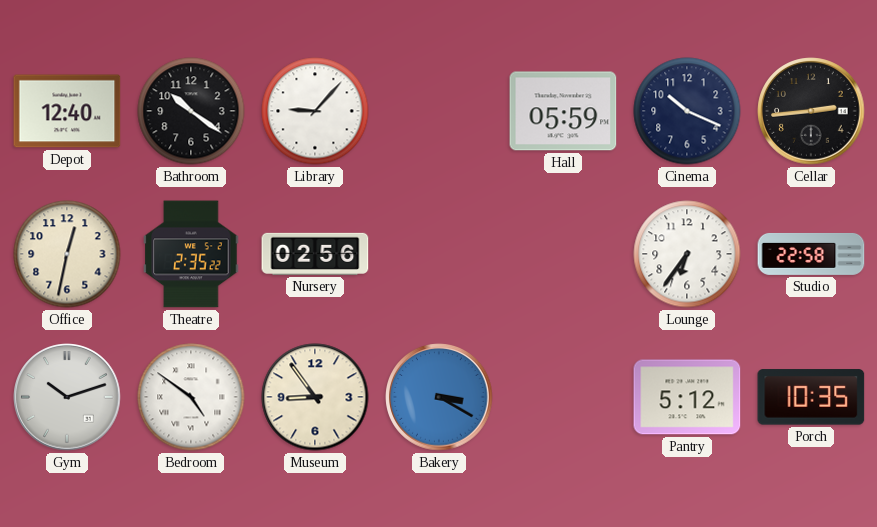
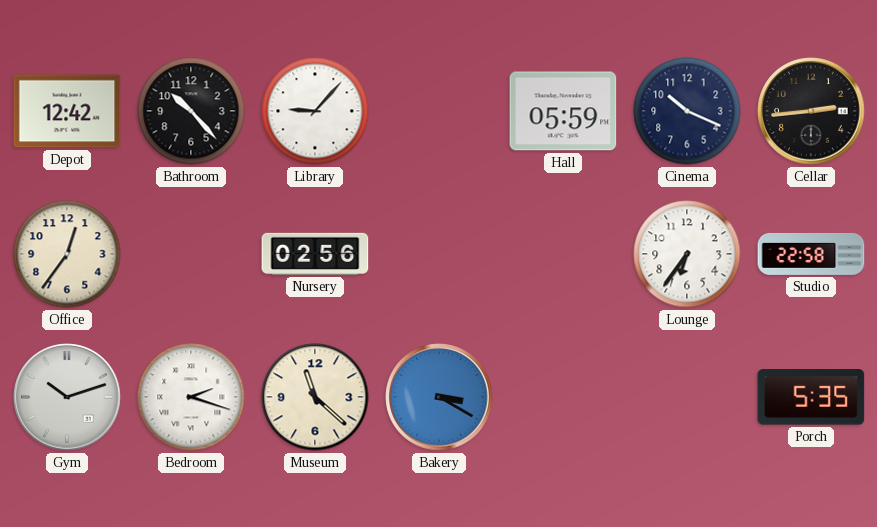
Depot: 12:40 -> 12:42
Bathroom: 10:21 -> 10:23
Office: 12:32 -> 12:36
Theatre: 2:35 -> none
Bedroom: 4:51 -> 2:18
Museum: 8:54 -> 11:22
Pantry: 5:12 -> none
Porch: 10:35 -> 5:35
